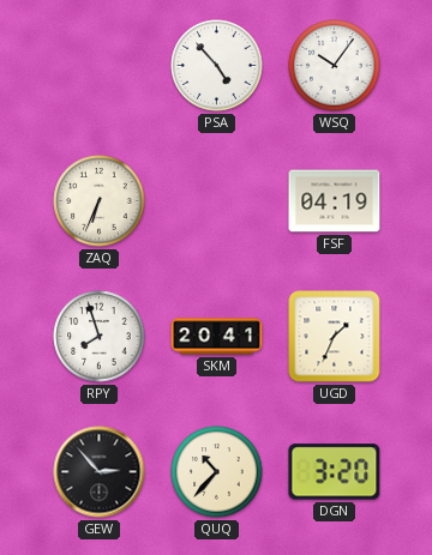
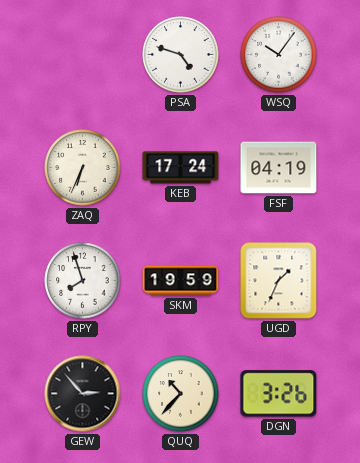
PSA: 4:53 -> 4:48
KEB: none -> 17:24
SKM: 20:41 -> 19:59
DGN: 3:20 -> 3:26
